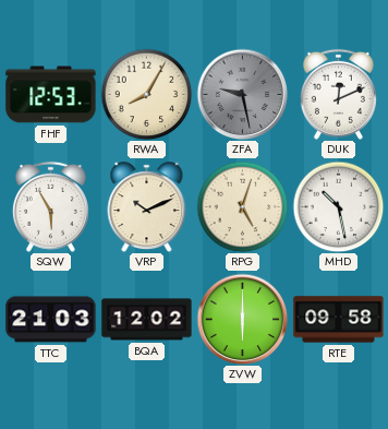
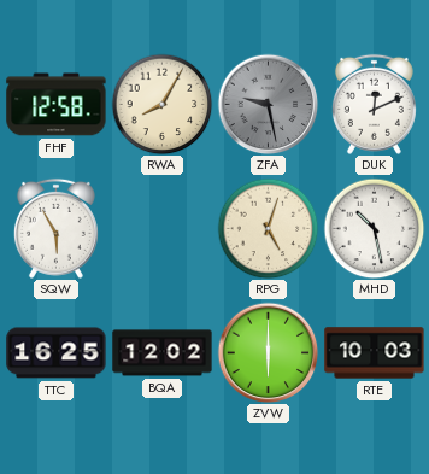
FHF: 12:53 -> 12:58
VRP: 10:11 -> none
TTC: 21:03 -> 16:25
RTE: 09:58 -> 10:03
